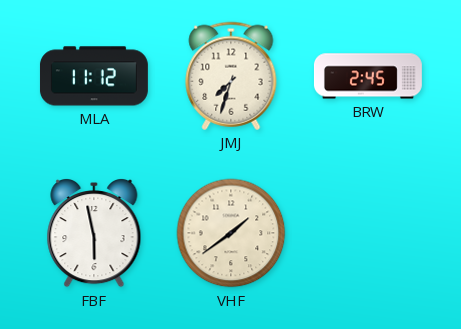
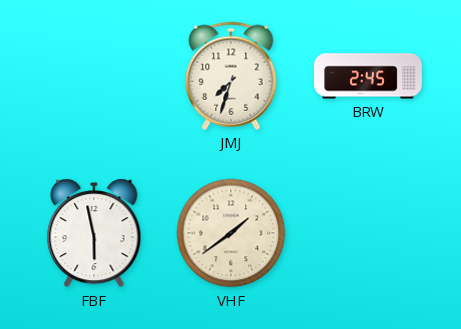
MLA: 11:12 -> none
